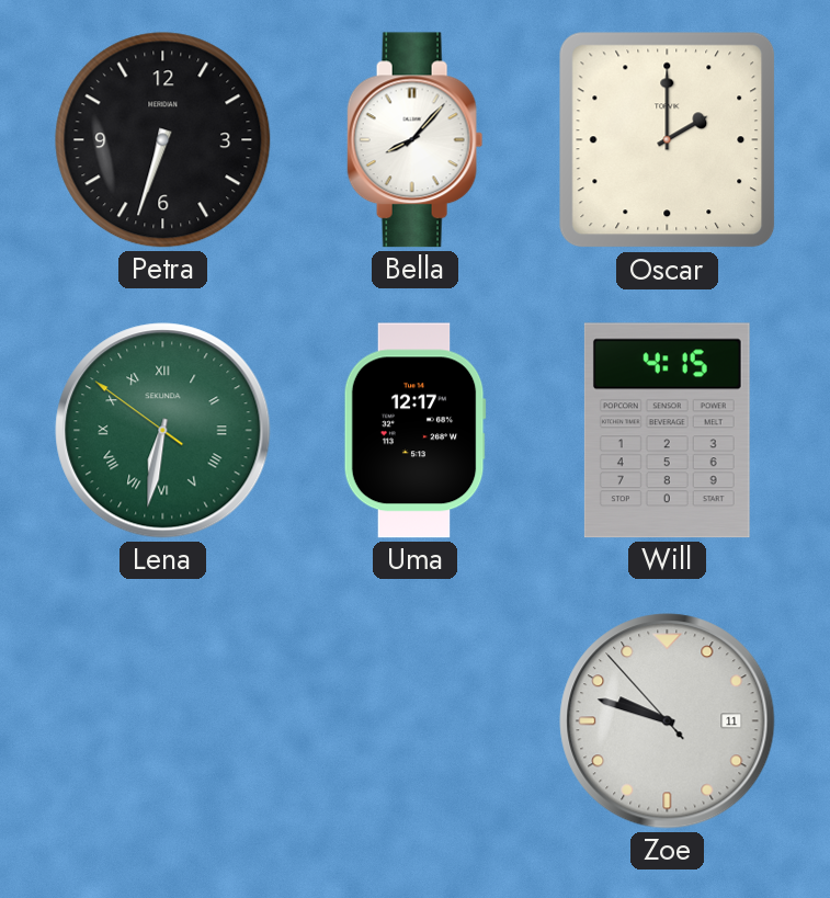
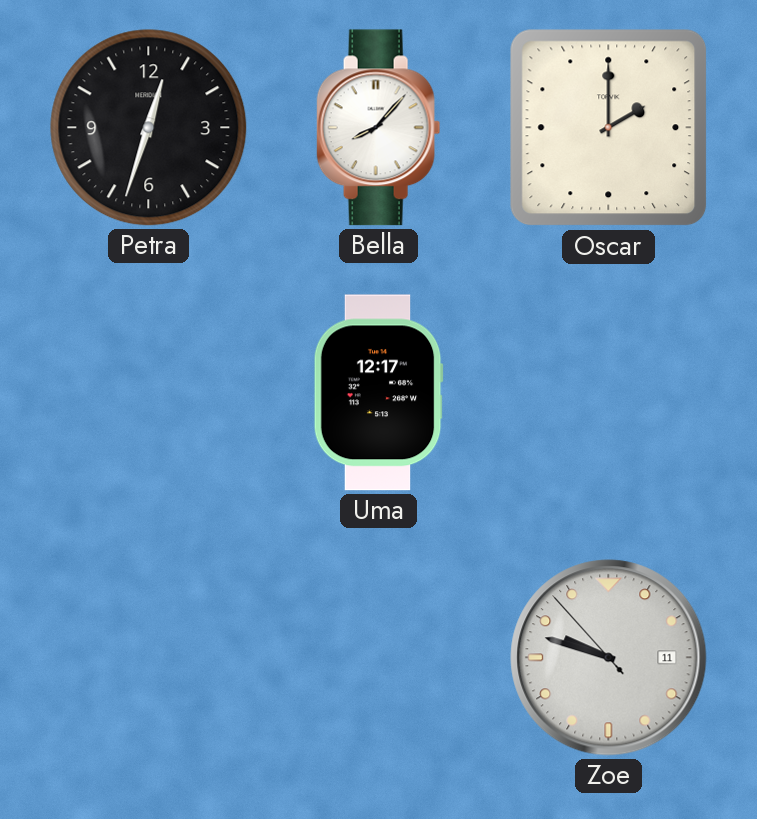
Petra: 6:33 -> 12:33
Lena: 6:31 -> none
Will: 4:15 -> none
